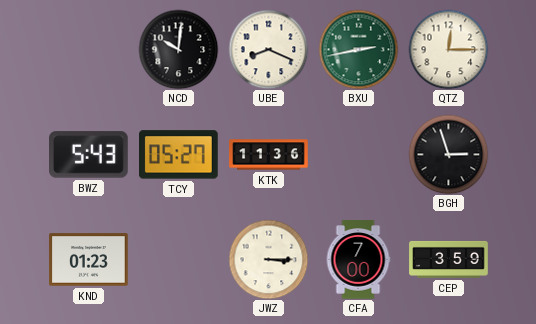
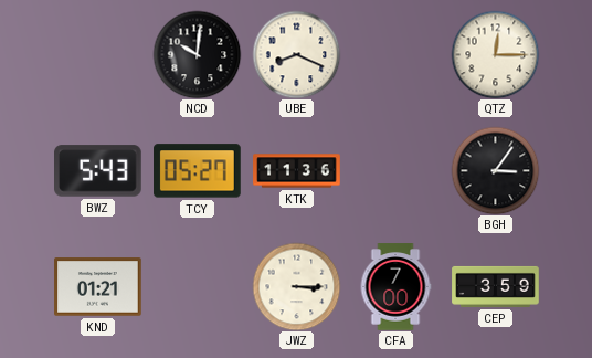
BXU: 2:43 -> none
BGH: 2:57 -> 3:06
KND: 01:23 -> 01:21
